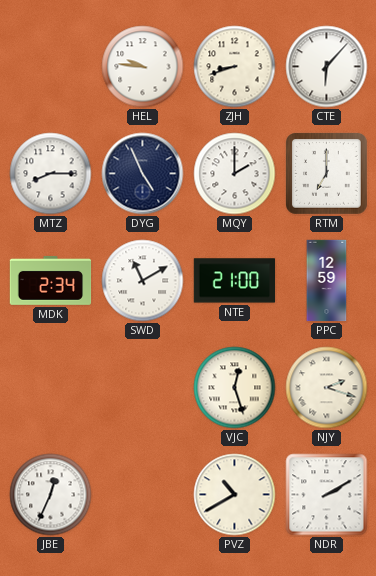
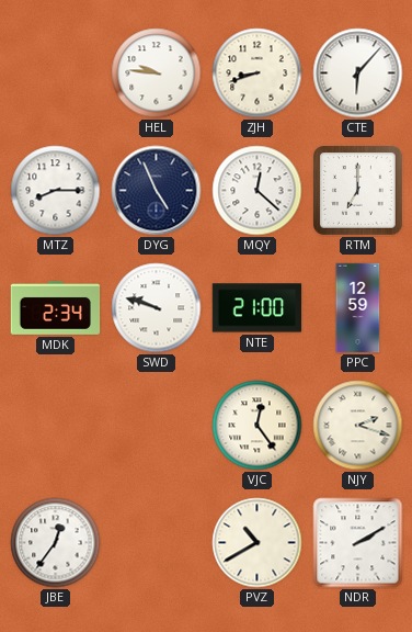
MQY: 2:00 -> 12:22
SWD: 11:10 -> 9:48
VJC: 12:27 -> 12:24
JBE: 12:34 -> 12:36
